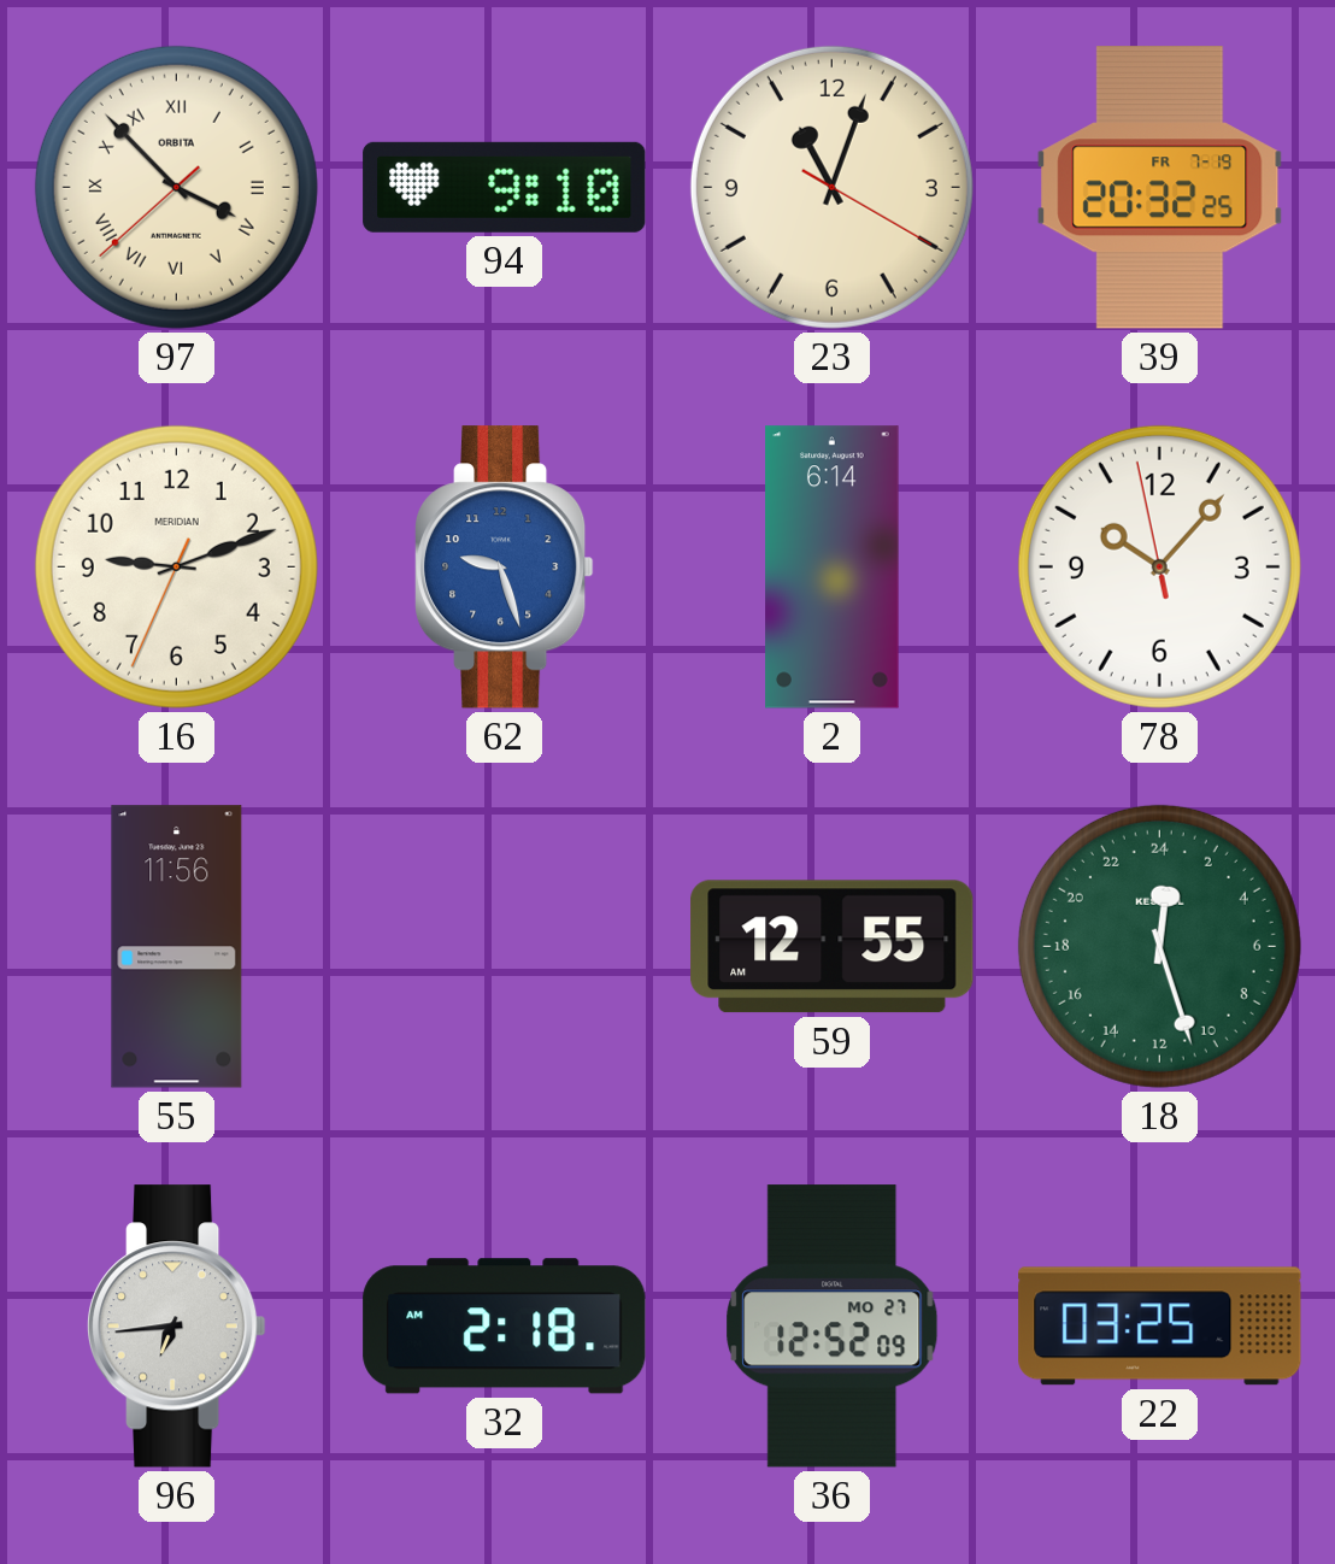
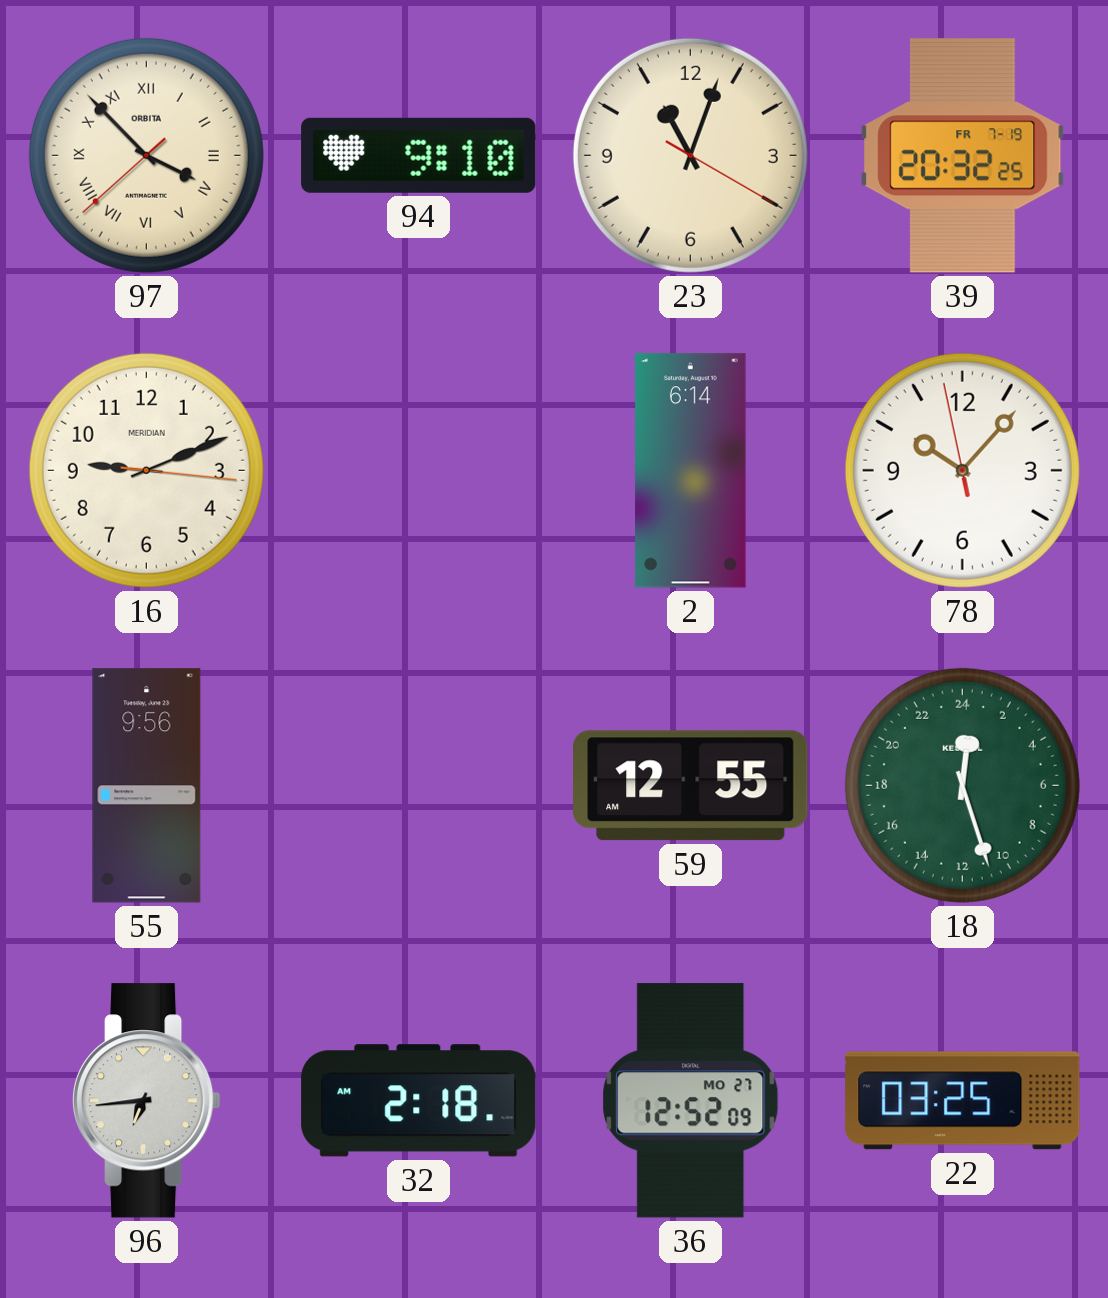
16: 9:11:34 -> 9:11:16
62: 9:27 -> none
55: 11:56 -> 9:56
